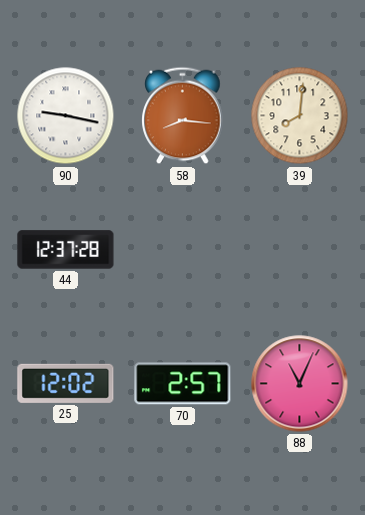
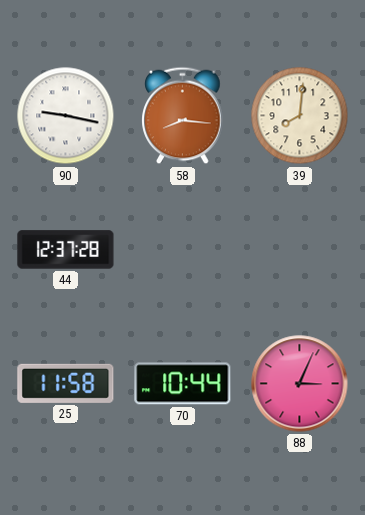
25: 12:02 -> 11:58
70: 2:57 -> 10:44
88: 11:04 -> 3:04
